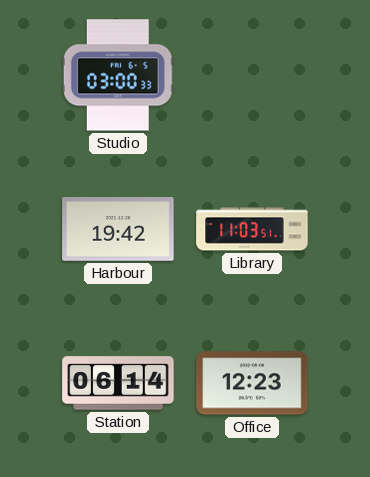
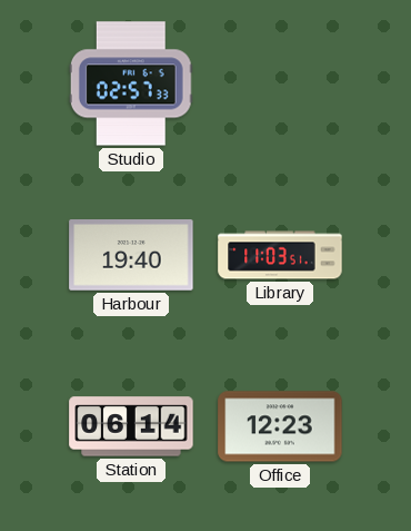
Studio: 03:00 -> 02:57
Harbour: 19:42 -> 19:40
